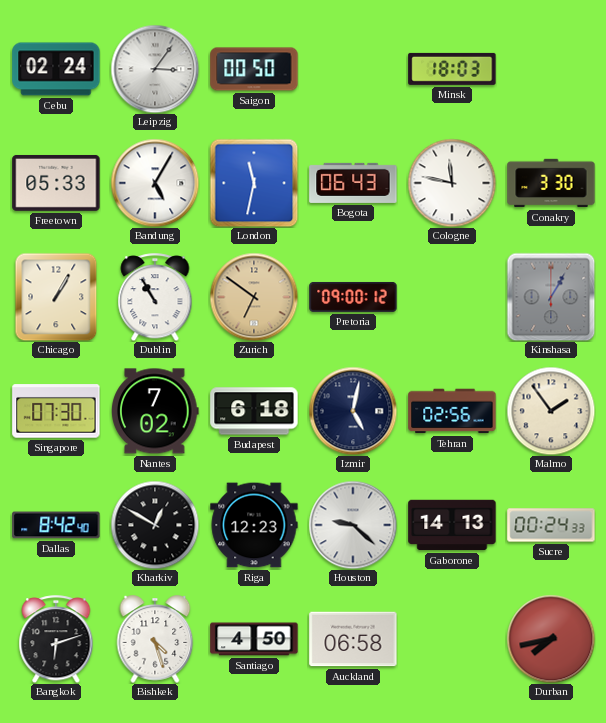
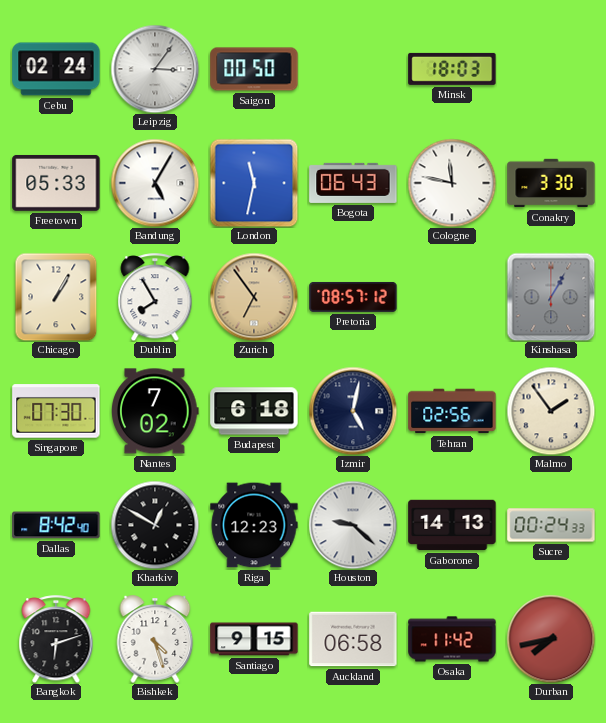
Dublin: 10:55 -> 7:55
Zurich: 6:51 -> 6:54
Pretoria: 09:00 -> 08:57
Santiago: 4:50 -> 9:15
Osaka: none -> 11:42
